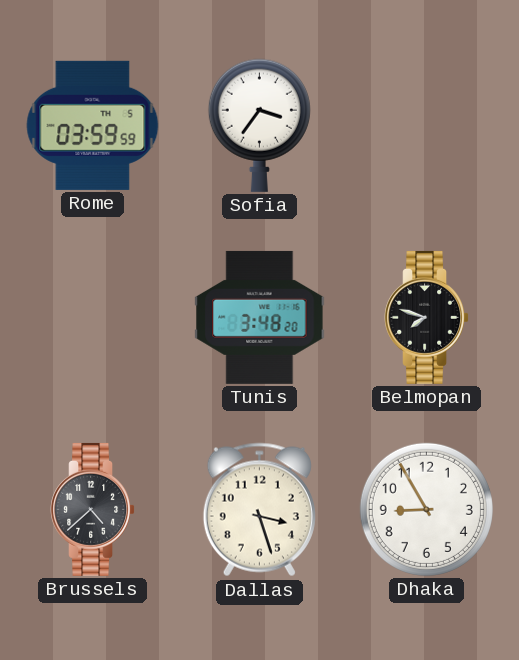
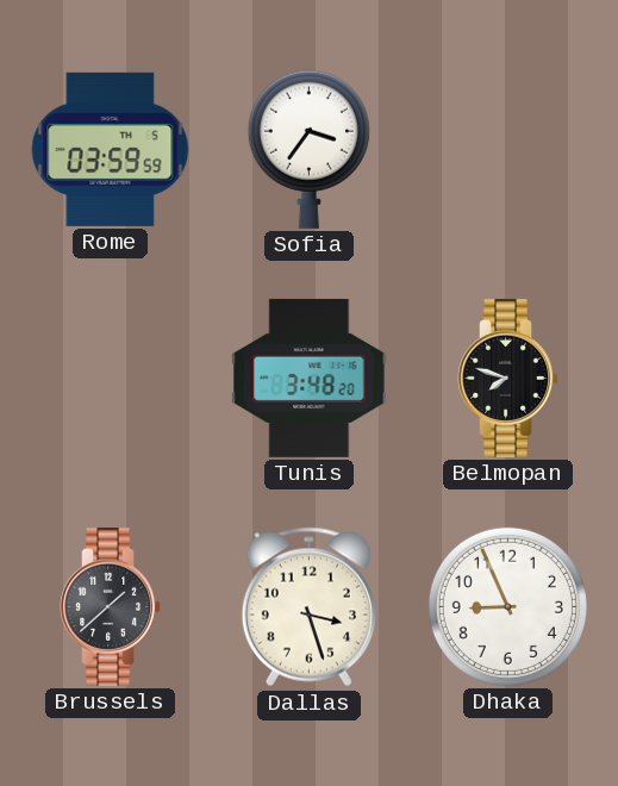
Brussels: 4:38 -> 1:38
Dhaka: 8:55 -> 8:56
